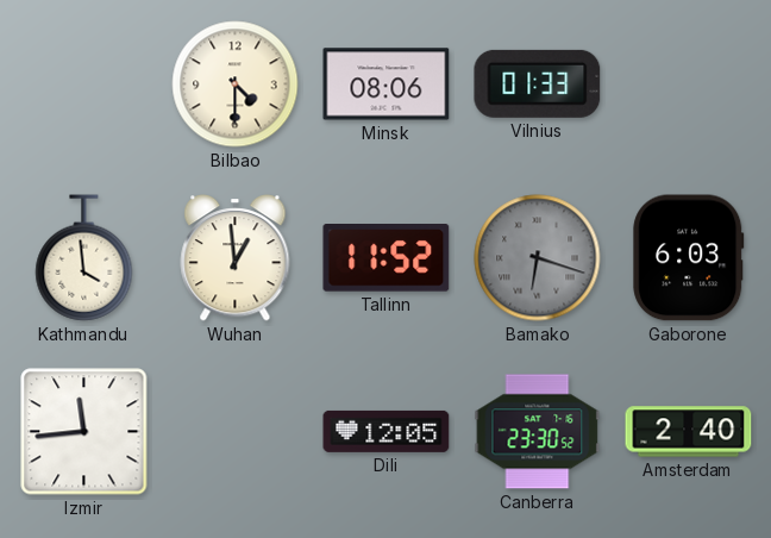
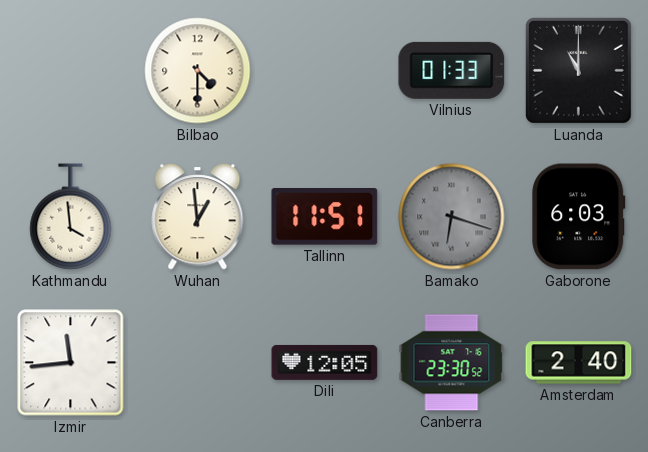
Minsk: 08:06 -> none
Luanda: none -> 11:00
Tallinn: 11:52 -> 11:51
